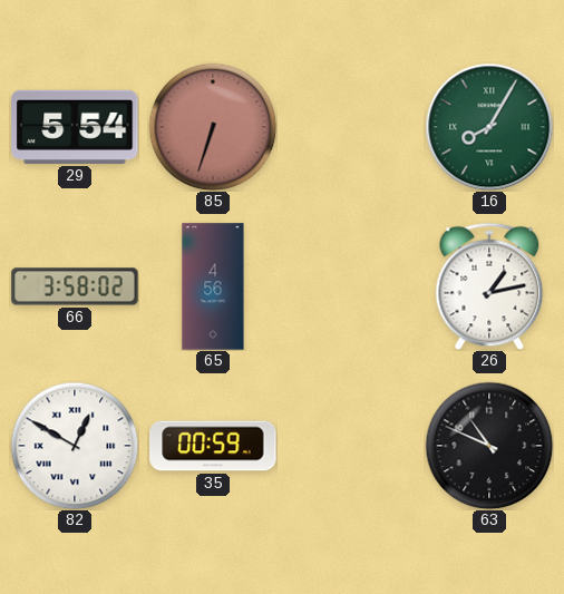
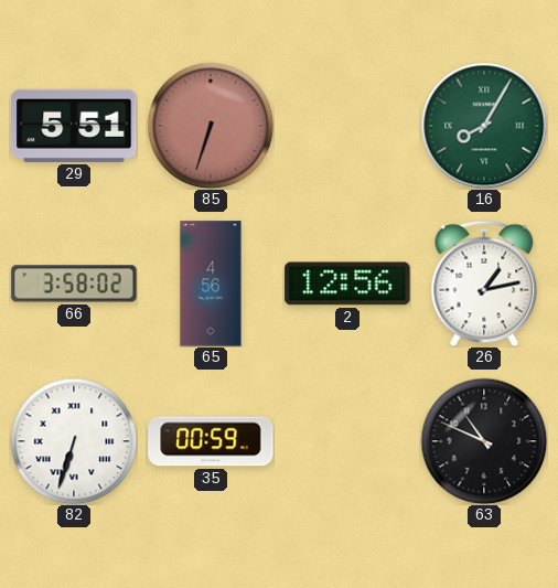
29: 5:54 -> 5:51
2: none -> 12:56
82: 12:50 -> 6:33
